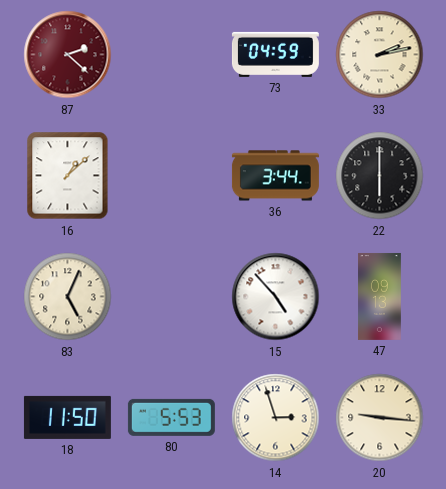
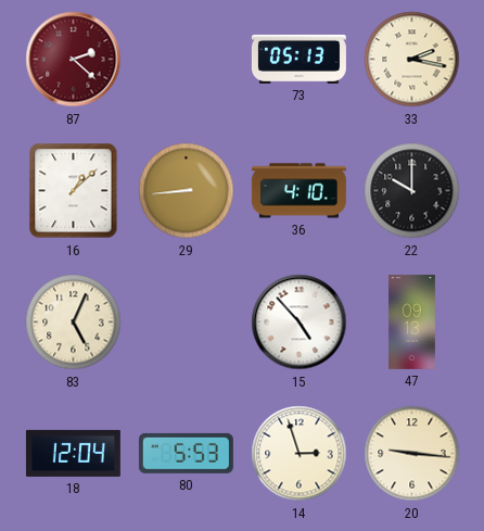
73: 04:59 -> 05:13
33: 2:13 -> 2:17
29: none -> 8:44
36: 3:44 -> 4:10
22: 6:00 -> 10:00
18: 11:50 -> 12:04
